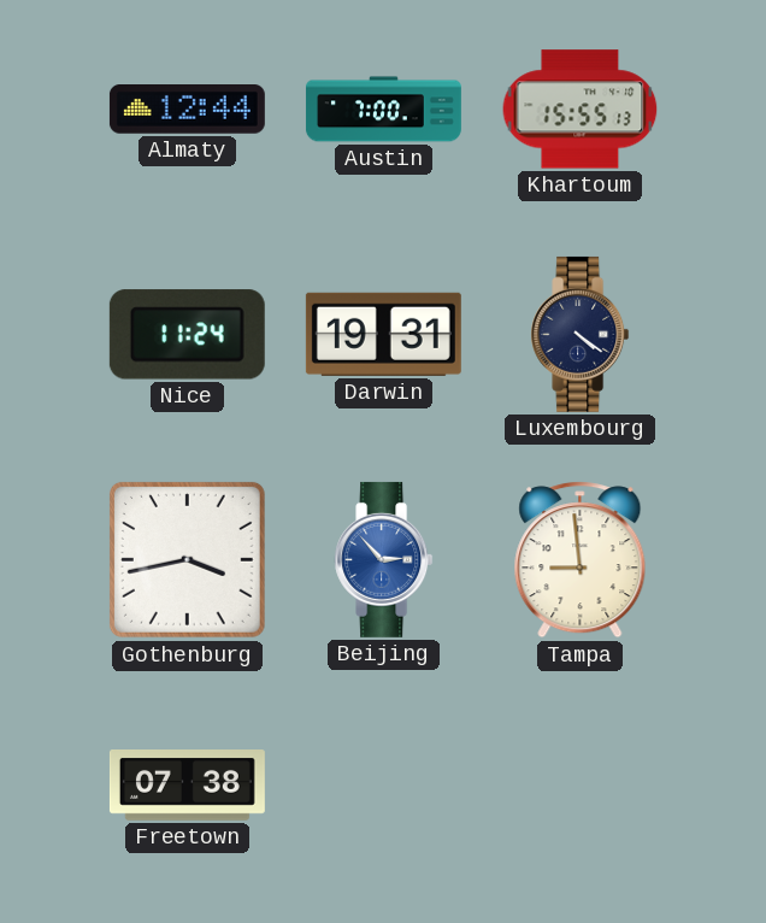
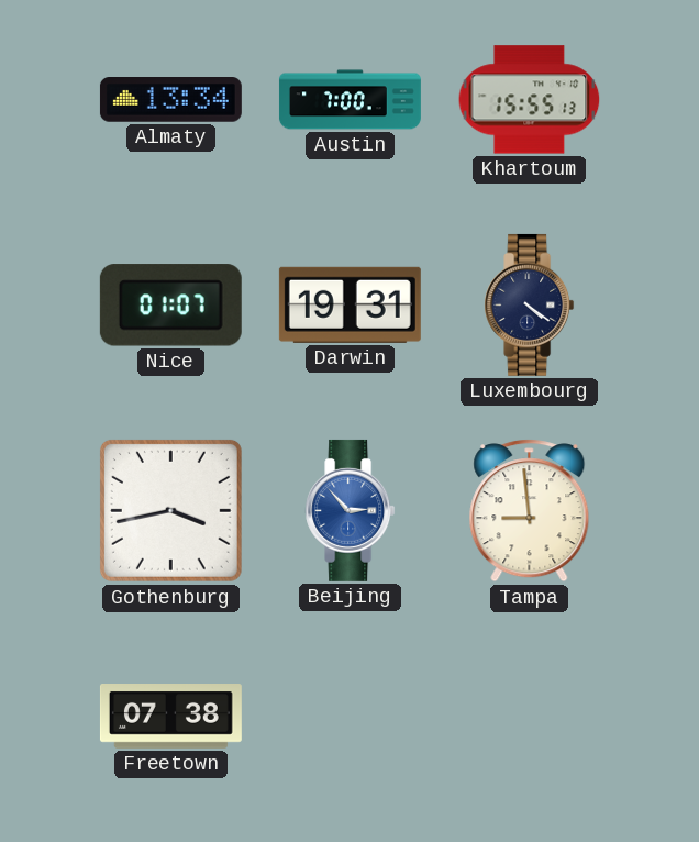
Almaty: 12:44 -> 13:34
Nice: 11:24 -> 01:07
